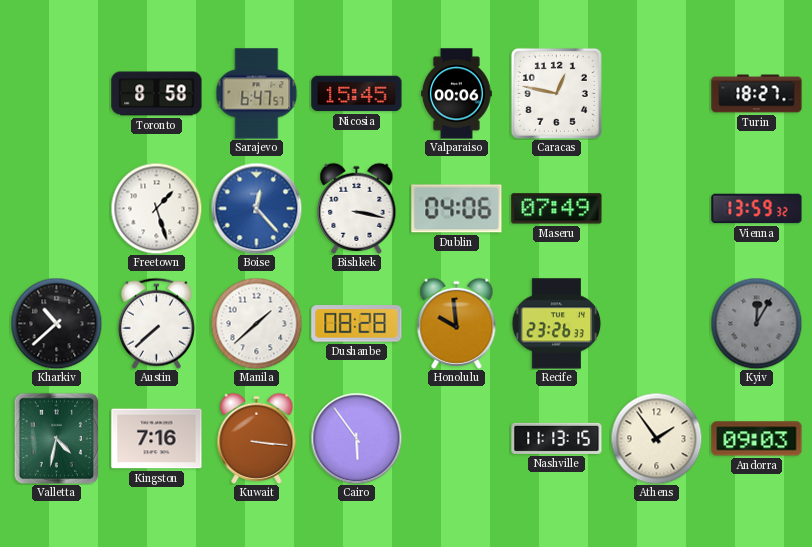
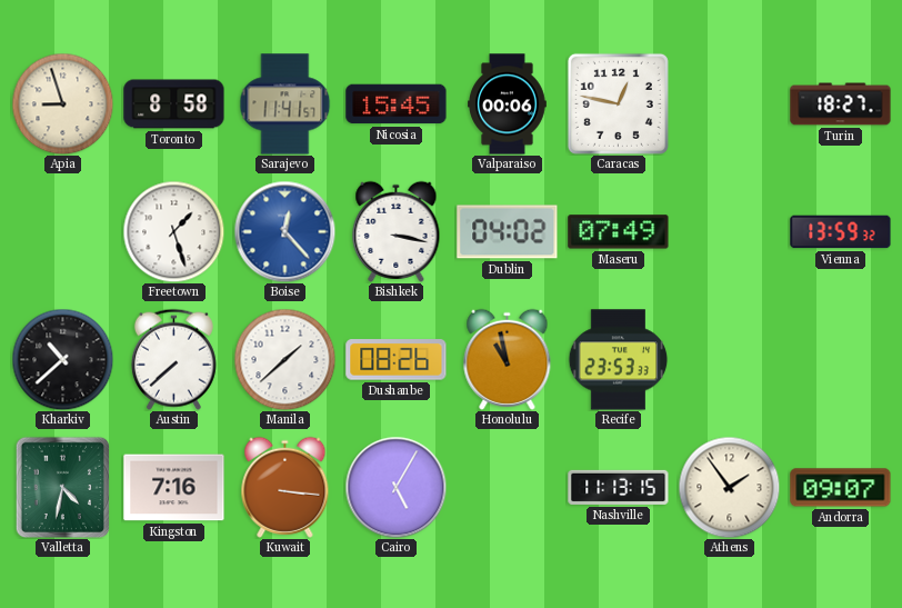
Apia: none -> 8:57
Sarajevo: 6:47 -> 11:41
Dublin: 04:06 -> 04:02
Dushanbe: 08:28 -> 08:26
Honolulu: 9:59 -> 10:58
Recife: 23:26 -> 23:53
Kyiv: 12:05 -> none
Cairo: 5:54 -> 5:05
Andorra: 09:03 -> 09:07
